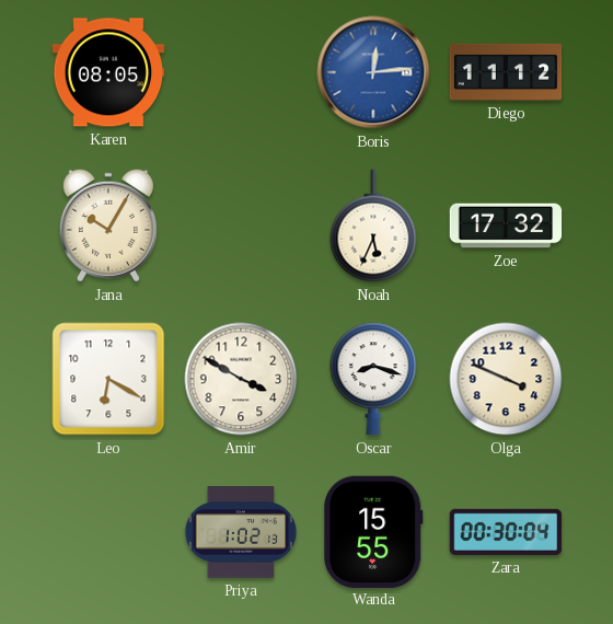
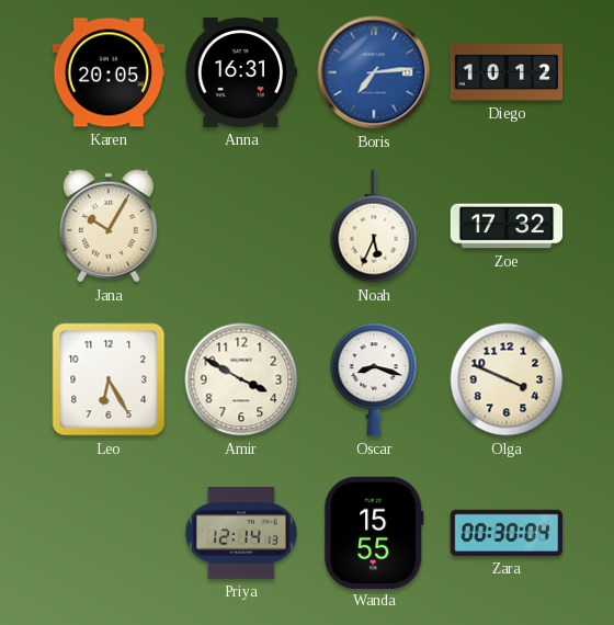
Karen: 08:05 -> 20:05
Anna: none -> 16:31
Boris: 12:14 -> 7:14
Diego: 11:12 -> 10:12
Leo: 6:20 -> 6:25
Priya: 1:02 -> 12:14
